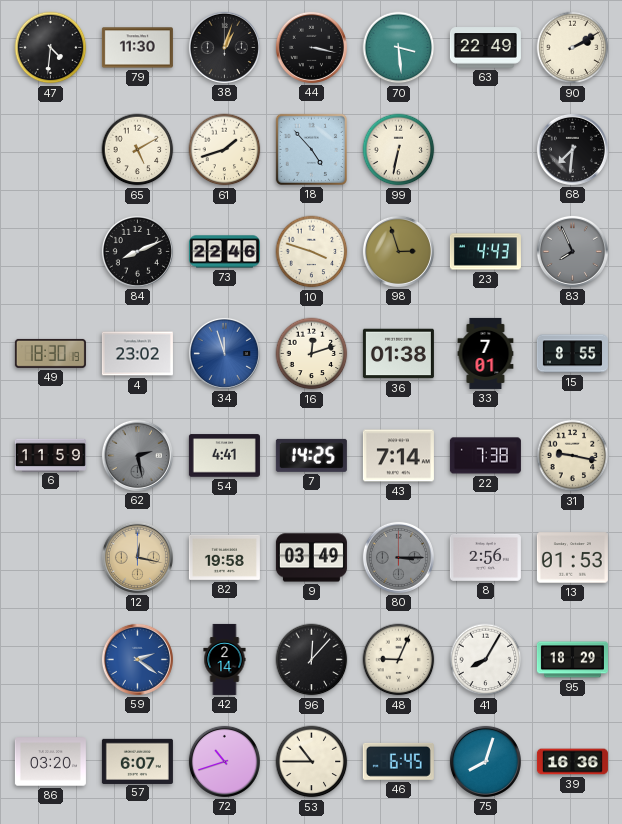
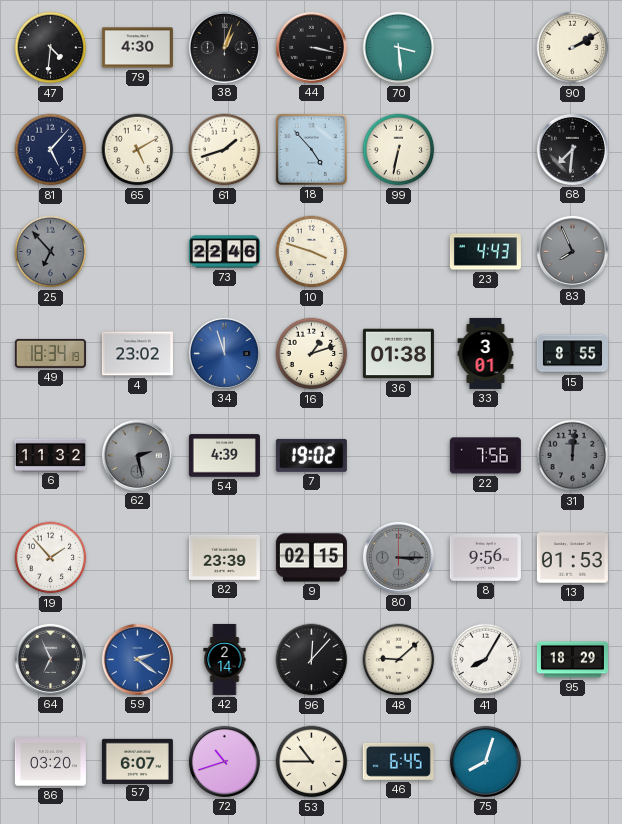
79: 11:30 -> 4:30
63: 22:49 -> none
81: none -> 5:07
25: none -> 6:53
84: 8:11 -> none
98: 2:57 -> none
49: 18:30 -> 18:34
16: 12:12 -> 1:12
33: 7:01 -> 3:01
6: 11:59 -> 11:32
54: 4:41 -> 4:39
7: 14:25 -> 19:02
43: 7:14 -> none
22: 7:38 -> 7:56
31: 9:17 -> 12:01
31 dial: cream -> grey
19: none -> 1:53
12: 12:17 -> none
82: 19:58 -> 23:39
9: 03:49 -> 02:15
8: 2:56 -> 9:56
64: none -> 6:56
48: 9:04 -> 9:08
39: 16:36 -> none
